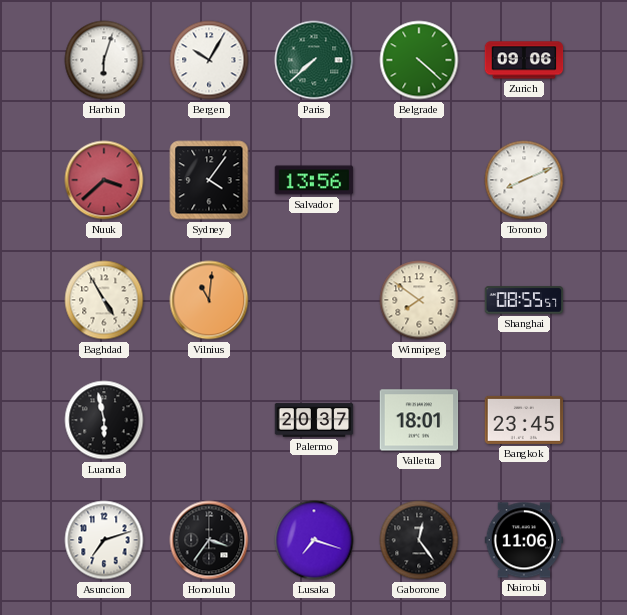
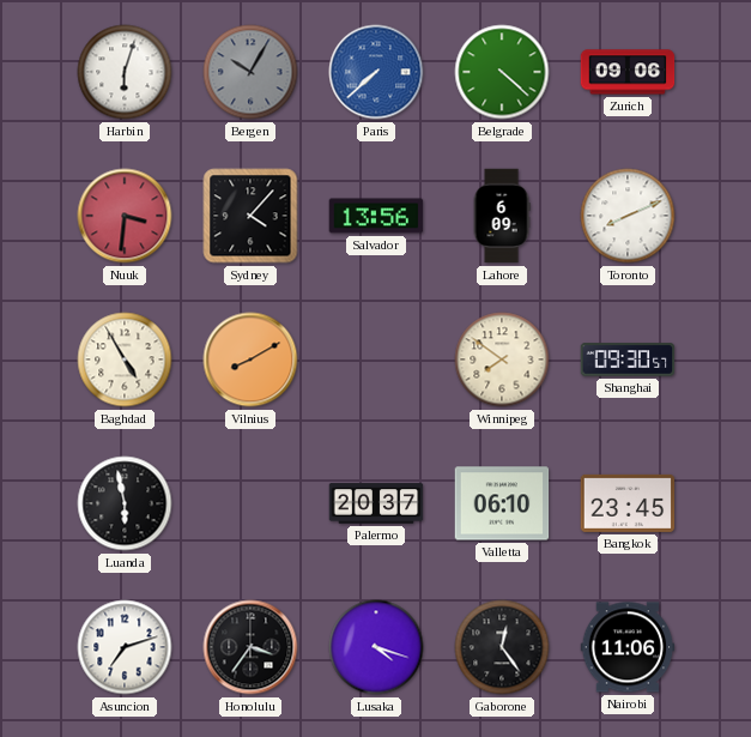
Bergen dial: white -> grey
Paris dial: green -> blue
Nuuk: 3:38 -> 3:31
Sydney: 4:06 -> 4:07
Lahore: none -> 6:09
Vilnius: 11:01 -> 8:10
Shanghai: 08:55 -> 09:30
Valletta: 18:01 -> 06:10
Lusaka: 7:18 -> 4:18
